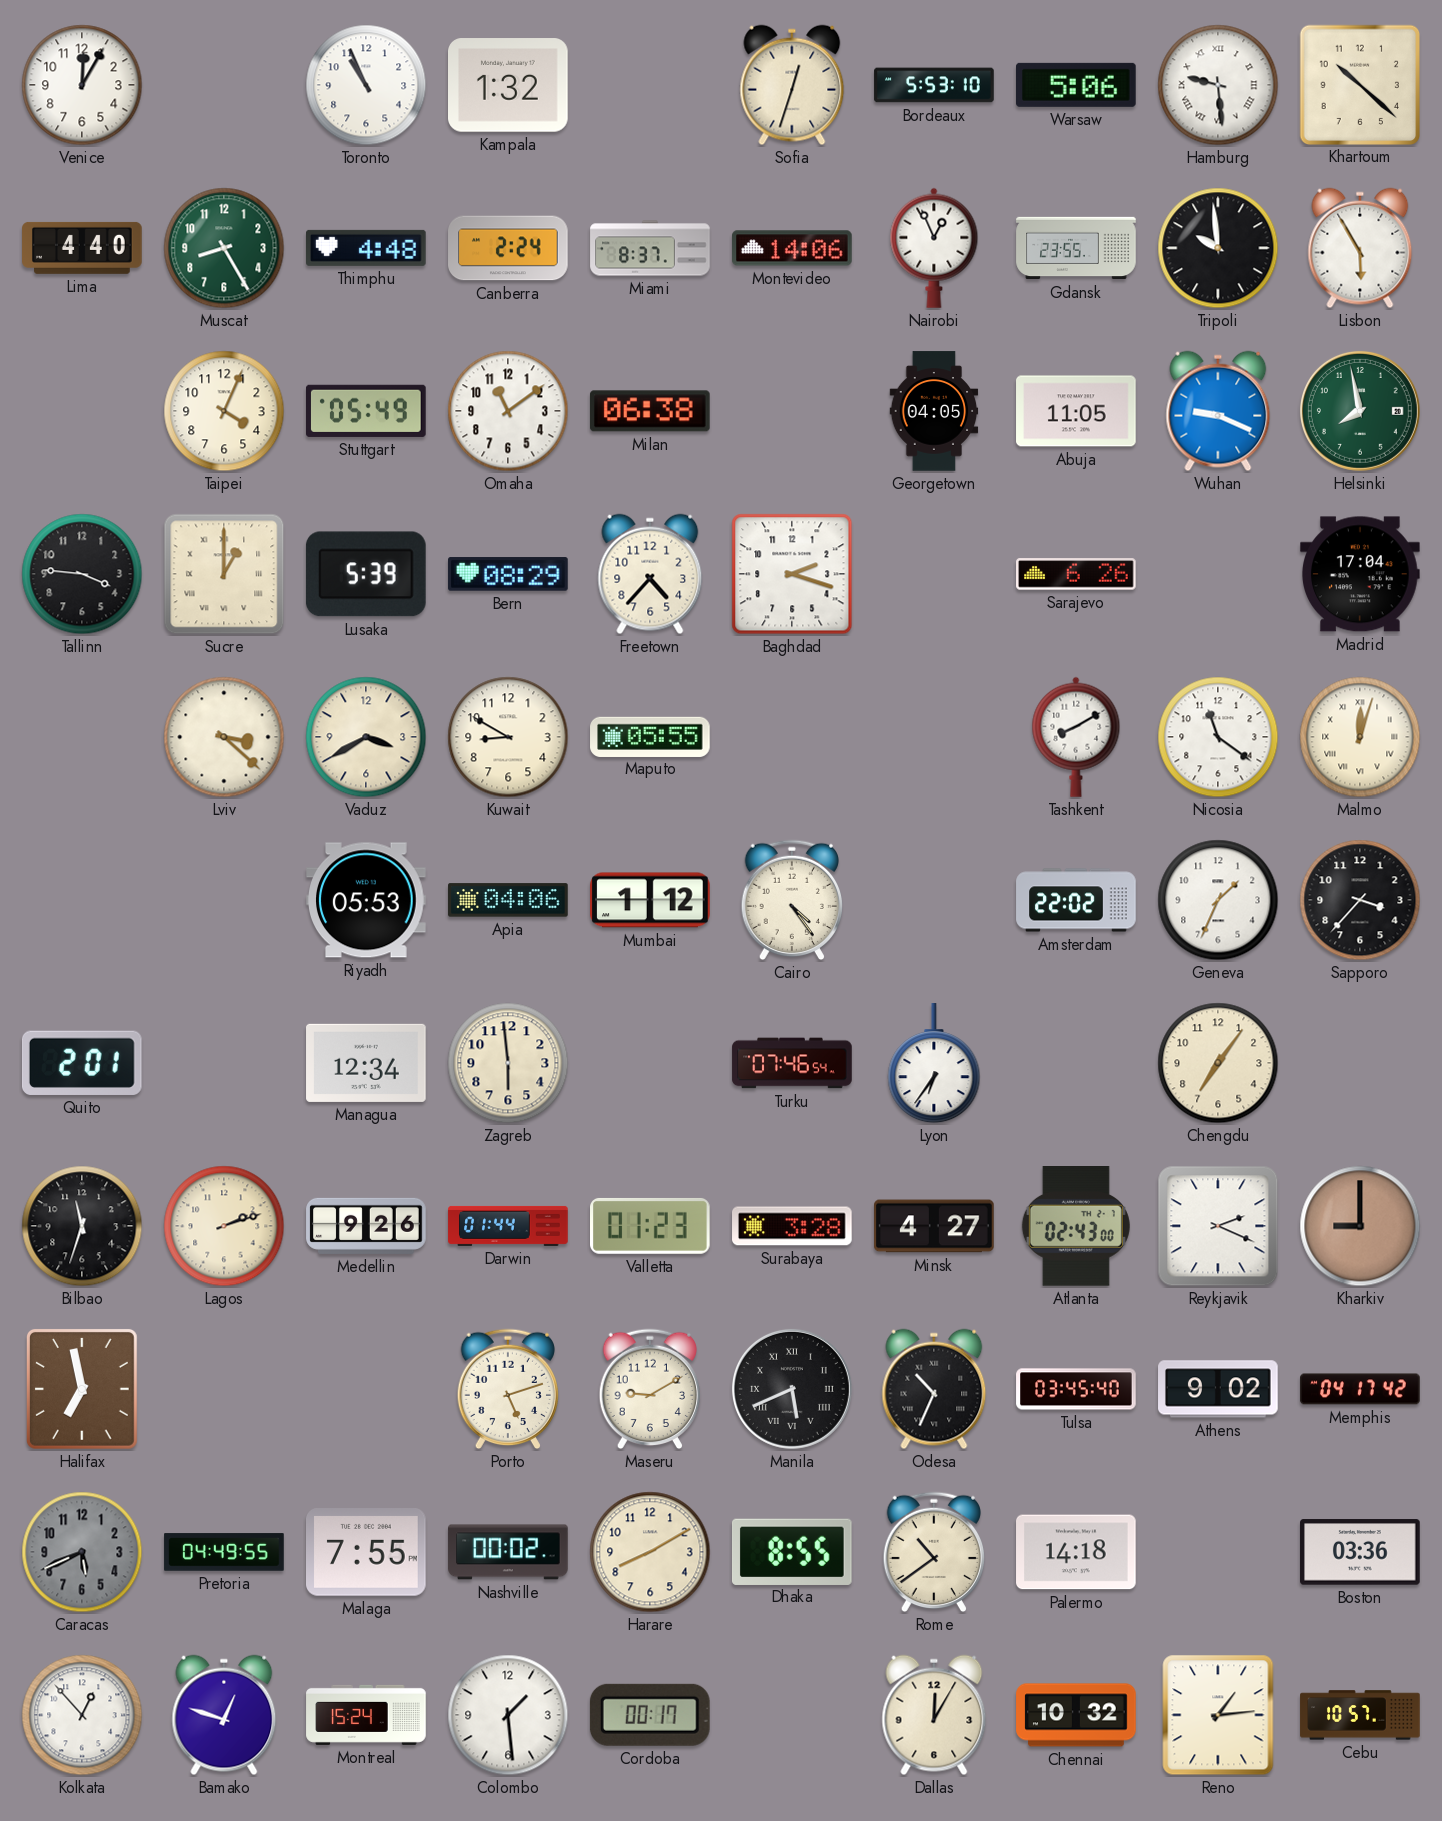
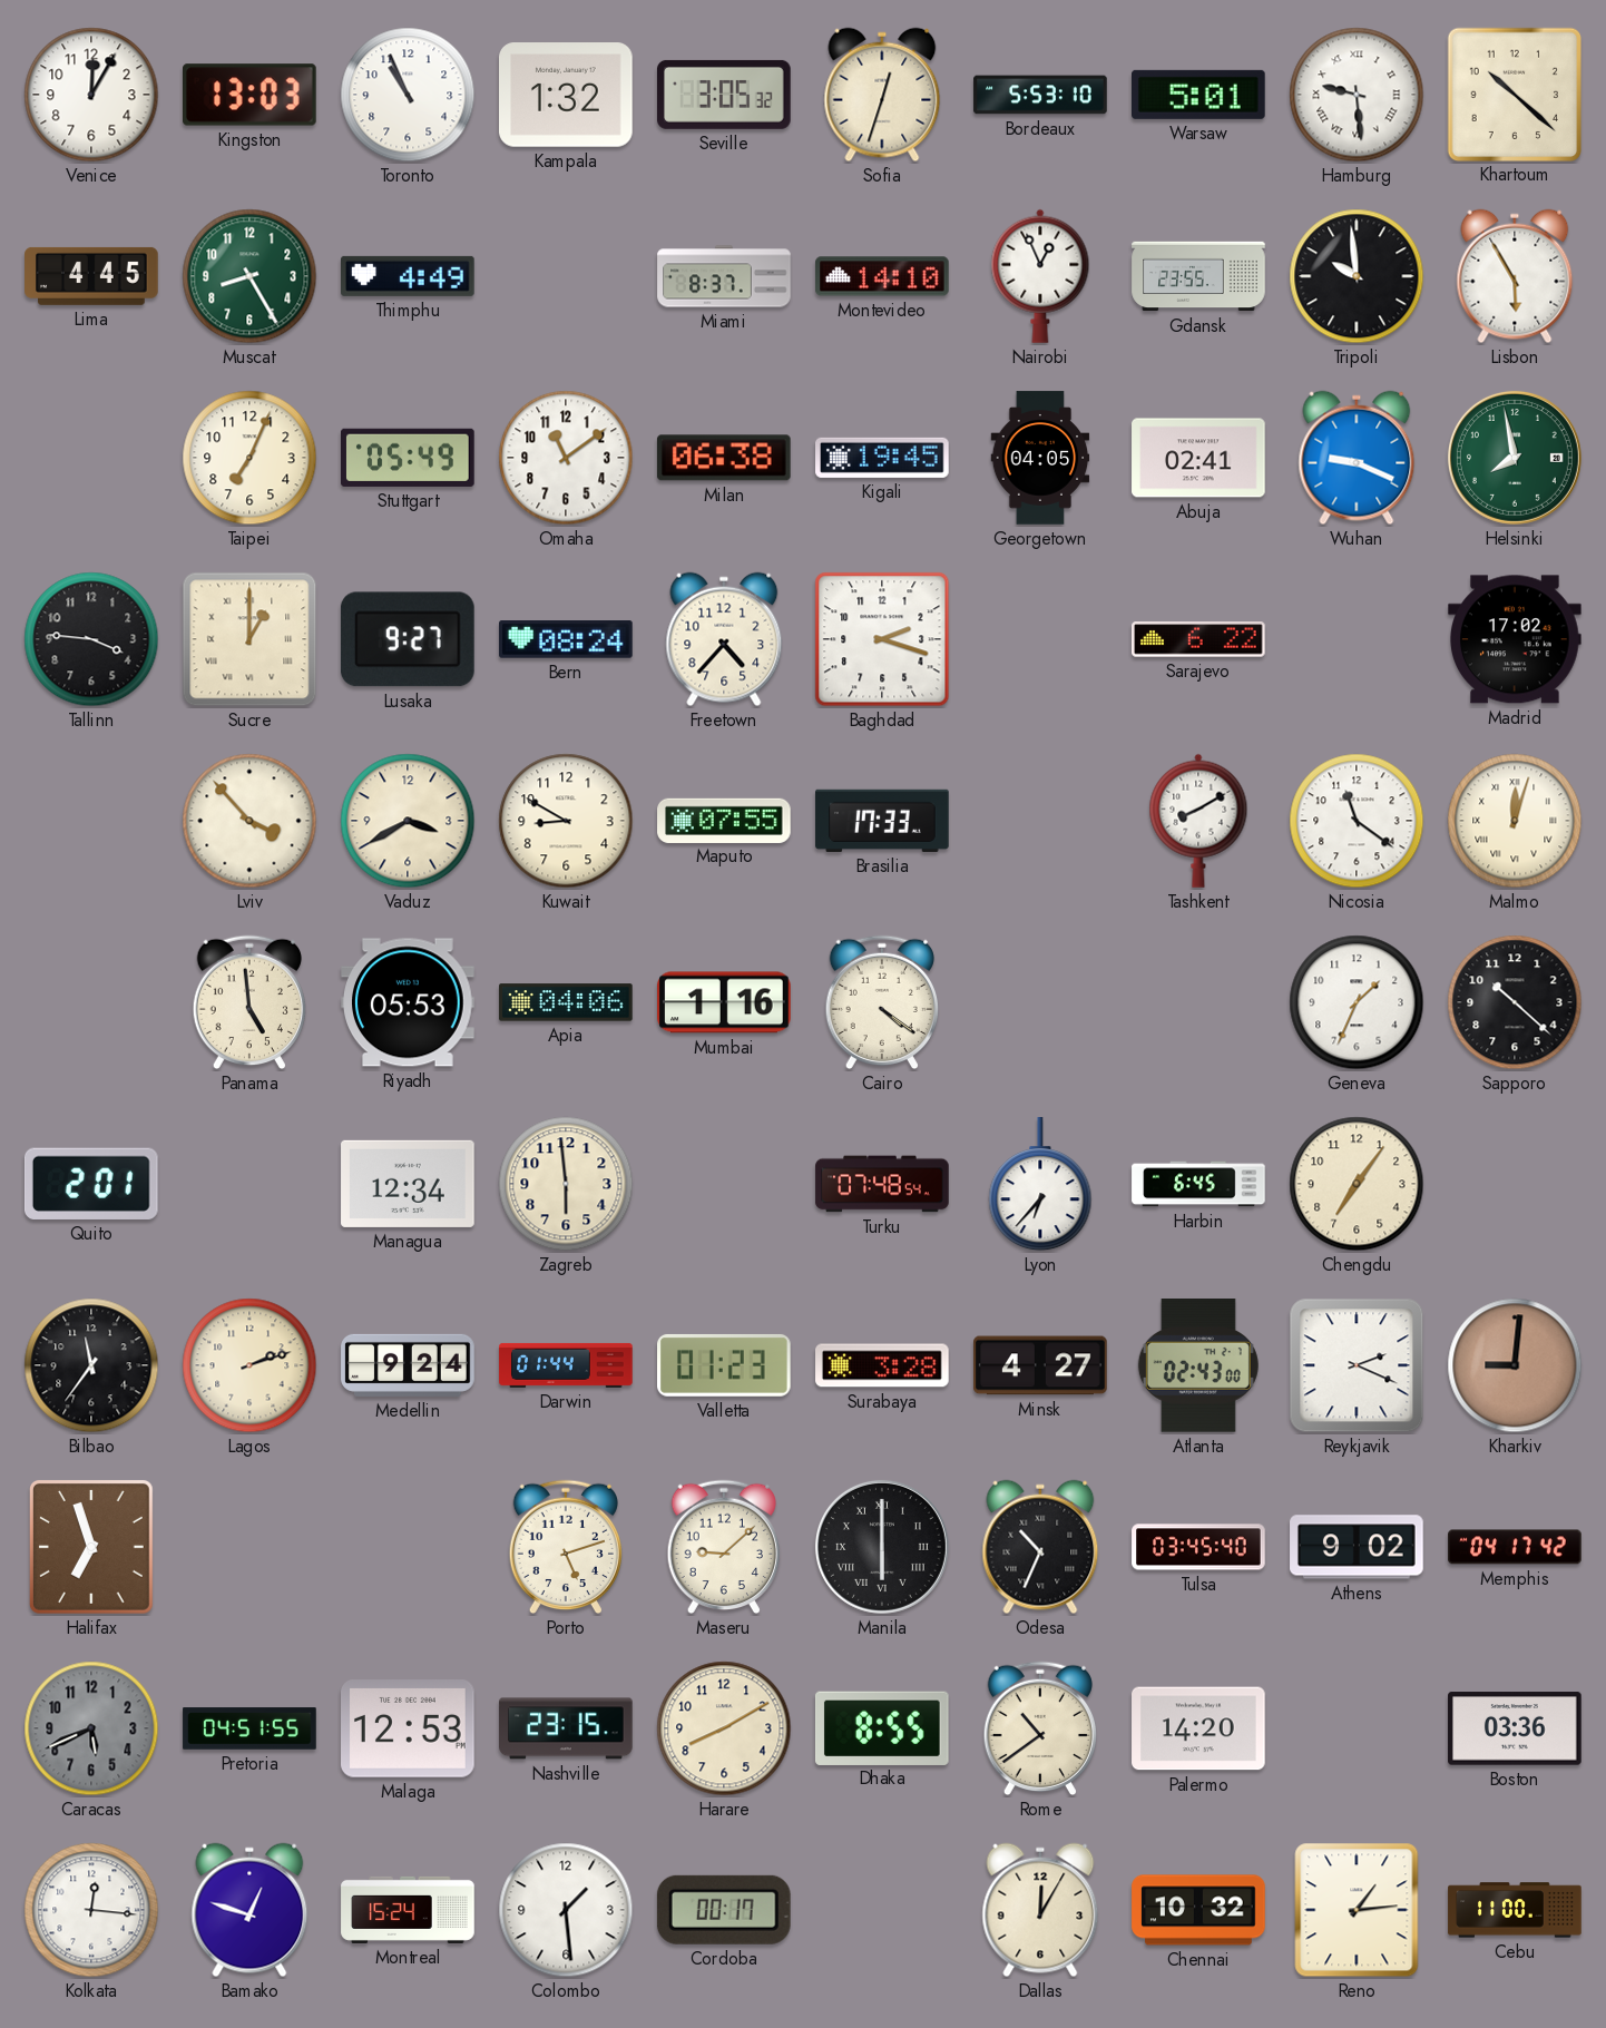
Kingston: none -> 13:03
Seville: none -> 3:05
Warsaw: 5:06 -> 5:01
Lima: 4:40 -> 4:45
Thimphu: 4:48 -> 4:49
Canberra: 2:24 -> none
Montevideo: 14:06 -> 14:10
Taipei: 4:04 -> 7:04
Kigali: none -> 19:45
Abuja: 11:05 -> 02:41
Lusaka: 5:39 -> 9:27
Bern: 08:29 -> 08:24
Sarajevo: 6:26 -> 6:22
Madrid: 17:04 -> 17:02
Lviv: 3:22 -> 3:53
Maputo: 05:55 -> 07:55
Brasilia: none -> 17:33
Panama: none -> 4:59
Mumbai: 1:12 -> 1:16
Cairo: 4:24 -> 4:21
Amsterdam: 22:02 -> none
Sapporo: 3:37 -> 10:22
Turku: 07:46 -> 07:48
Lyon: 6:36 -> 6:37
Harbin: none -> 6:45
Bilbao: 11:33 -> 11:36
Medellin: 9:26 -> 9:24
Kharkiv: 9:00 -> 9:01
Halifax: 6:58 -> 6:57
Maseru: 9:10 -> 9:08
Manila: 5:41 -> 6:00
Pretoria: 04:49 -> 04:51
Malaga: 7:55 -> 12:53
Nashville: 00:02 -> 23:15
Palermo: 14:18 -> 14:20
Kolkata: 12:53 -> 12:16
Cebu: 10:57 -> 11:00
